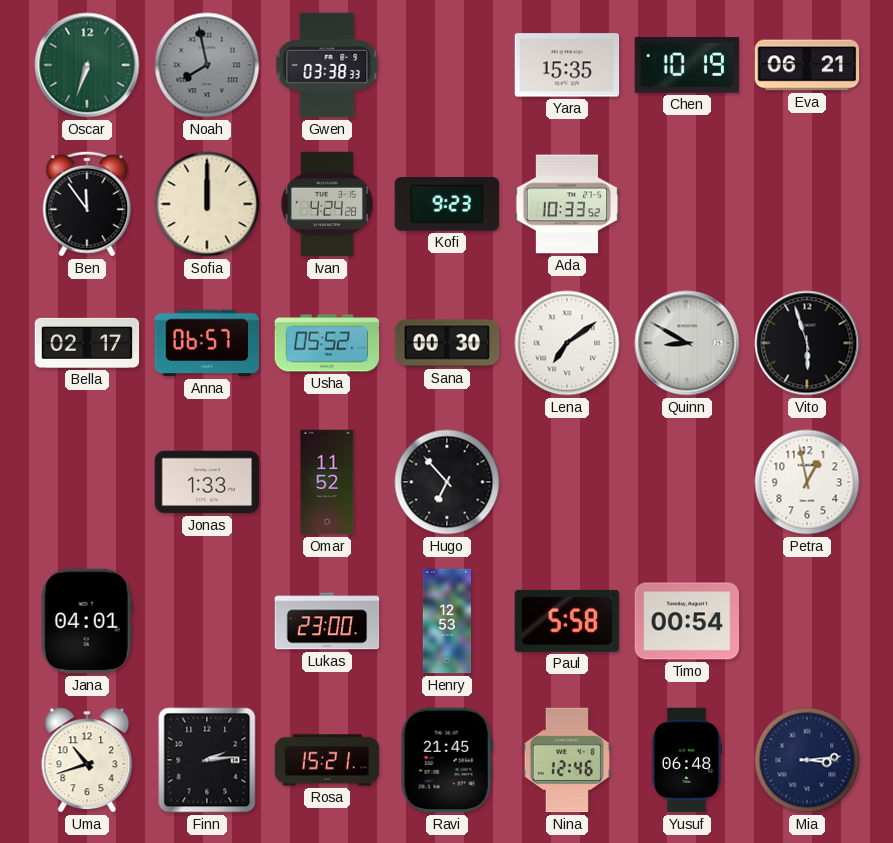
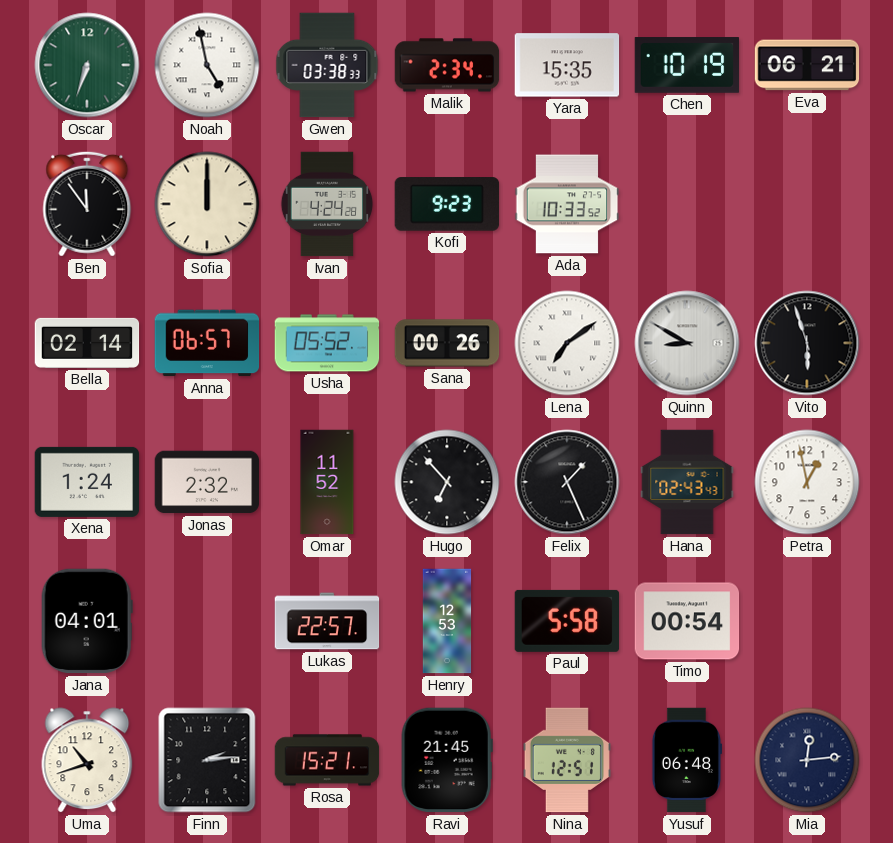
Noah: 7:58 -> 4:58
Noah dial: grey -> white
Malik: none -> 2:34
Bella: 02:17 -> 02:14
Sana: 00:30 -> 00:26
Xena: none -> 1:24
Jonas: 1:33 -> 2:32
Felix: none -> 1:26
Hana: none -> 02:43
Lukas: 23:00 -> 22:57
Nina: 12:46 -> 12:51
Mia: 3:14 -> 12:14
